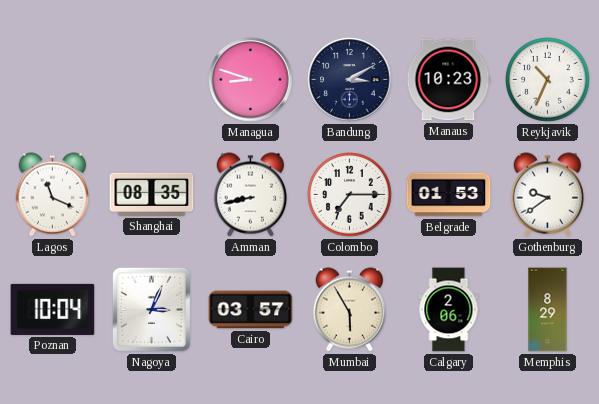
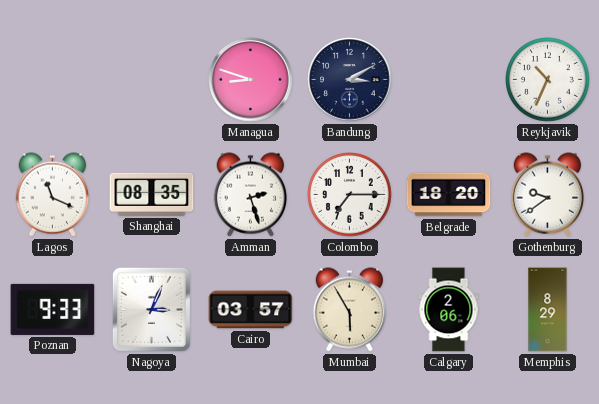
Manaus: 10:23 -> none
Amman: 8:43 -> 2:27
Belgrade: 01:53 -> 18:20
Poznan: 10:04 -> 9:33
